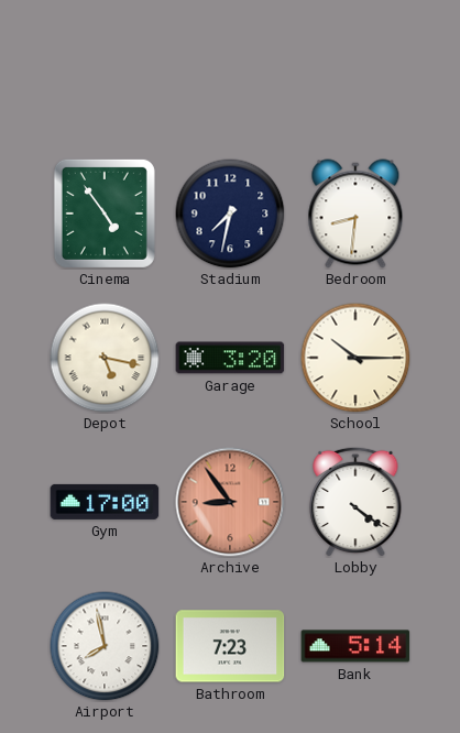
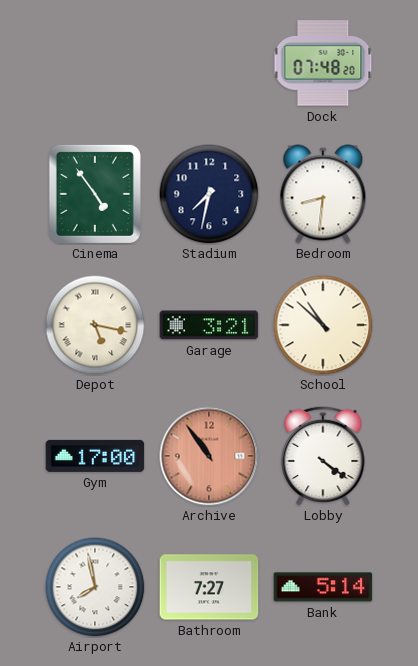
Dock: none -> 07:48
Garage: 3:20 -> 3:21
School: 10:15 -> 10:52
Archive: 8:54 -> 10:54
Bathroom: 7:23 -> 7:27
